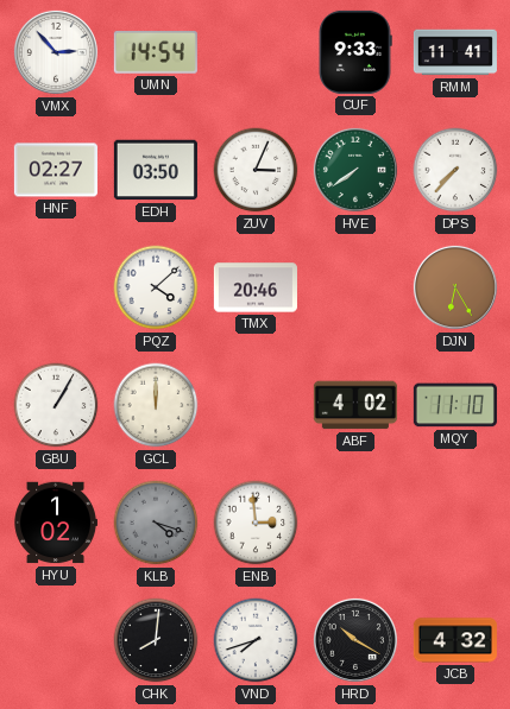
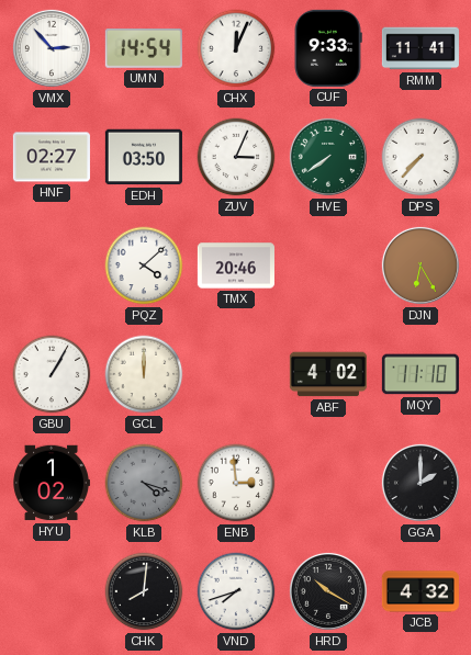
CHX: none -> 12:04
GGA: none -> 2:00
